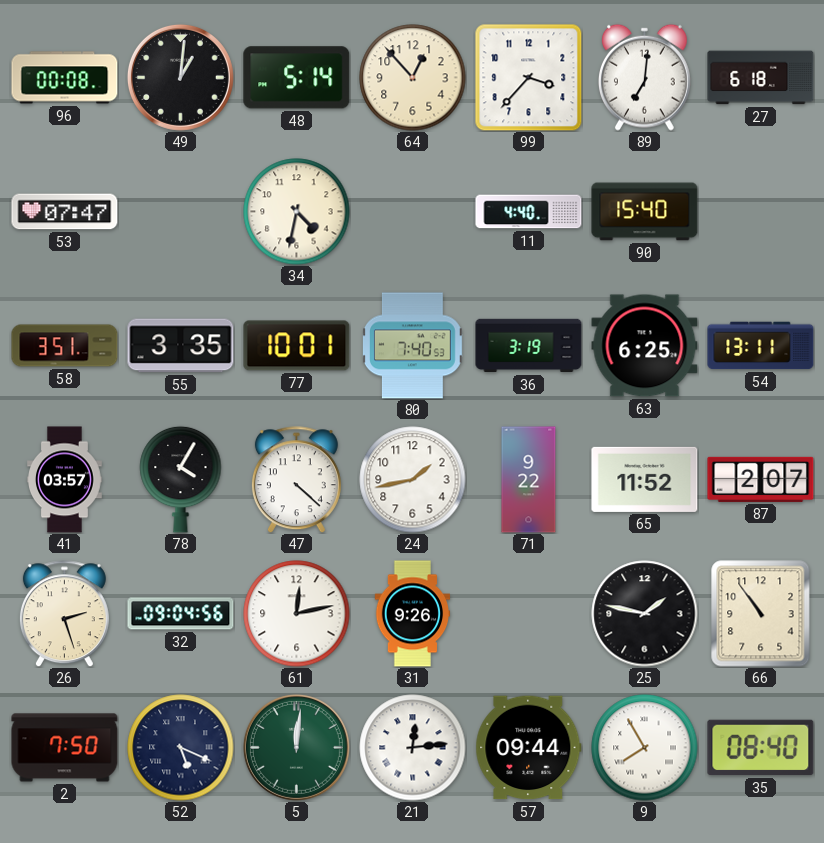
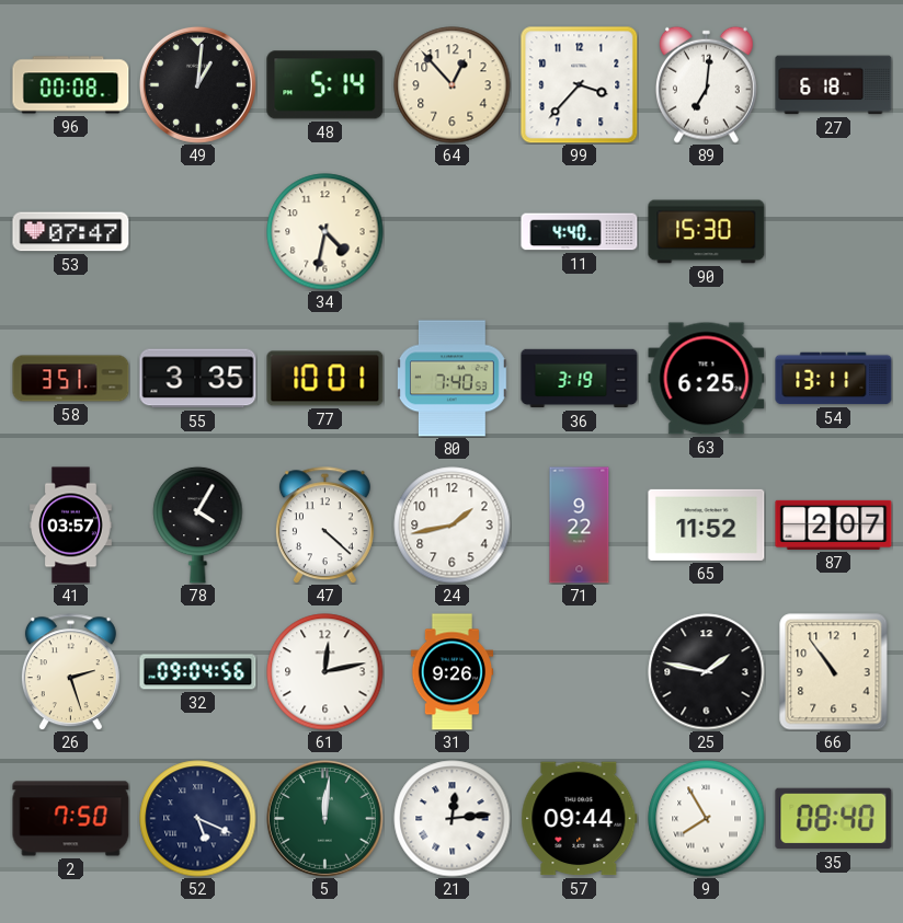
90: 15:40 -> 15:30
